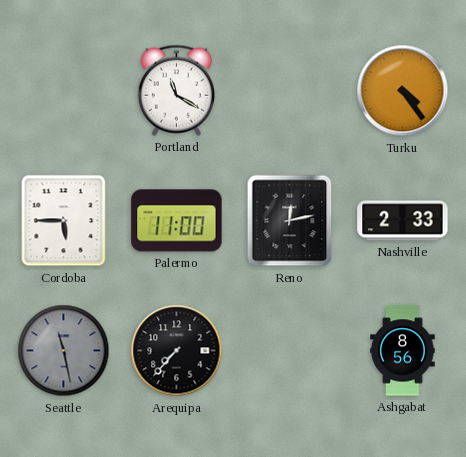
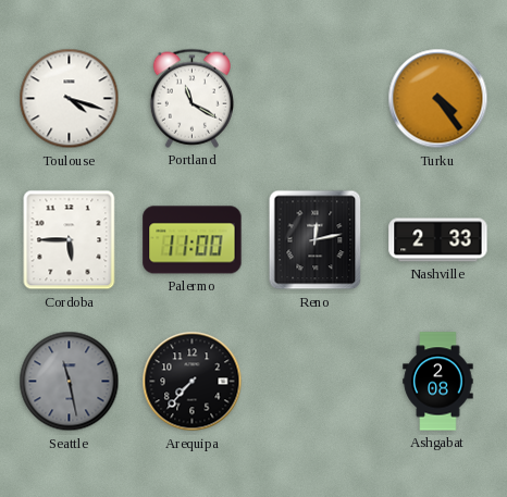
Toulouse: none -> 4:18
Ashgabat: 8:56 -> 2:08
